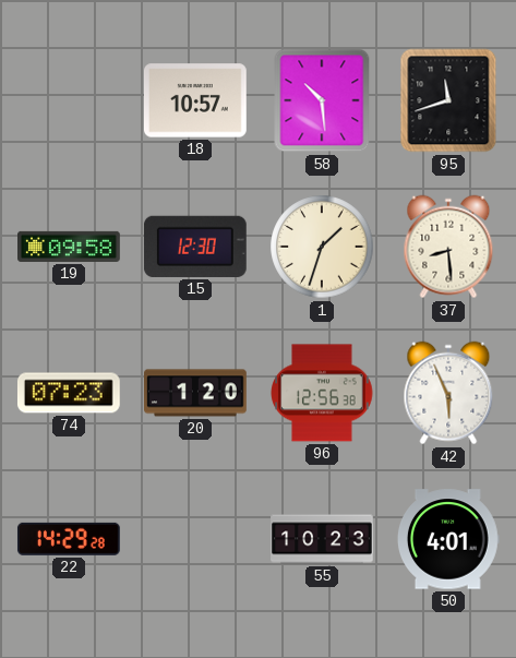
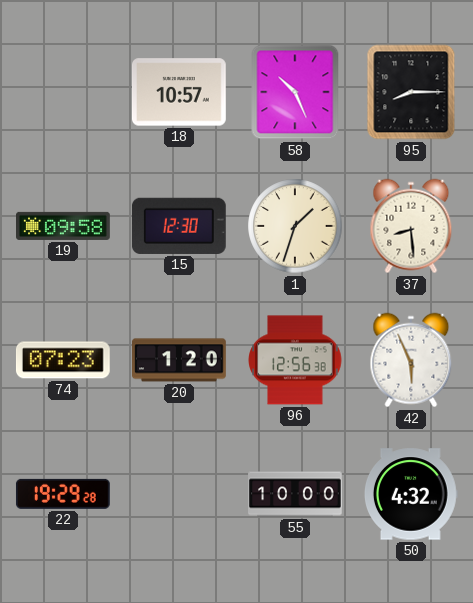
58: 10:29 -> 10:26
95: 11:42 -> 8:15
22: 14:29 -> 19:29
55: 10:23 -> 10:00
50: 4:01 -> 4:32
